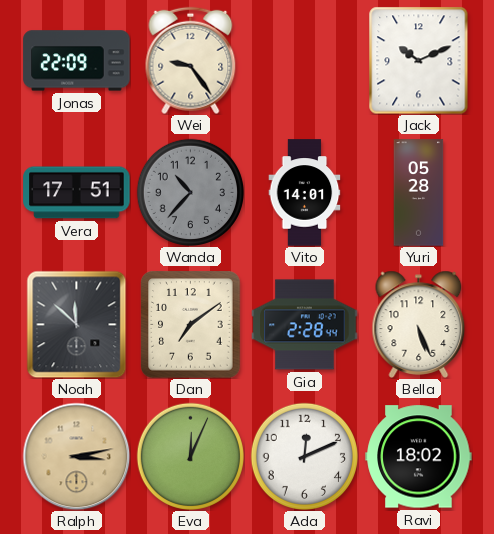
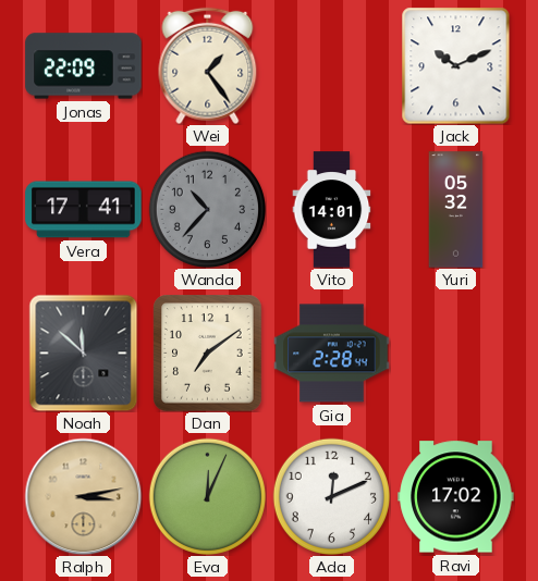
Wei: 9:24 -> 1:24
Vera: 17:51 -> 17:41
Yuri: 05:28 -> 05:32
Bella: 5:26 -> none
Ravi: 18:02 -> 17:02
